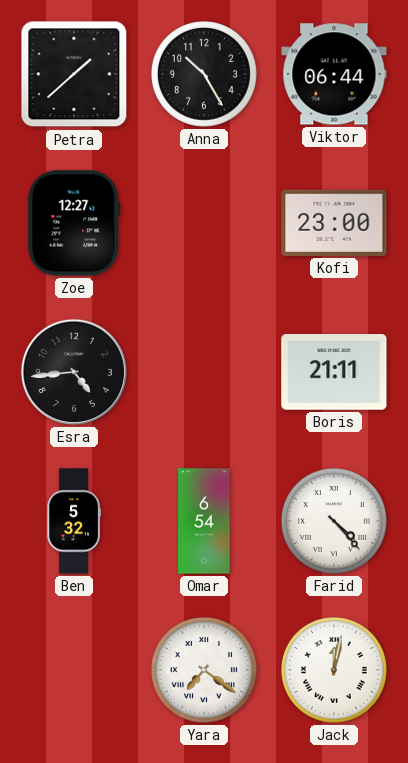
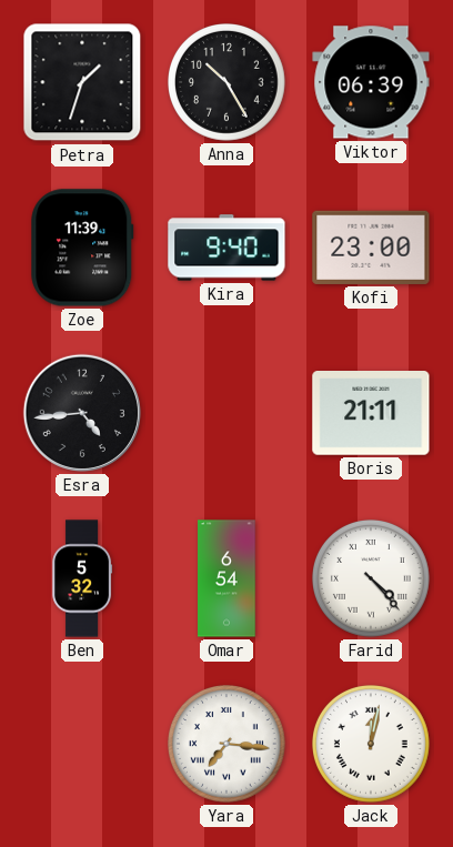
Petra: 1:38 -> 1:33
Viktor: 06:44 -> 06:39
Zoe: 12:27 -> 11:39
Kira: none -> 9:40
Yara: 7:21 -> 7:16
